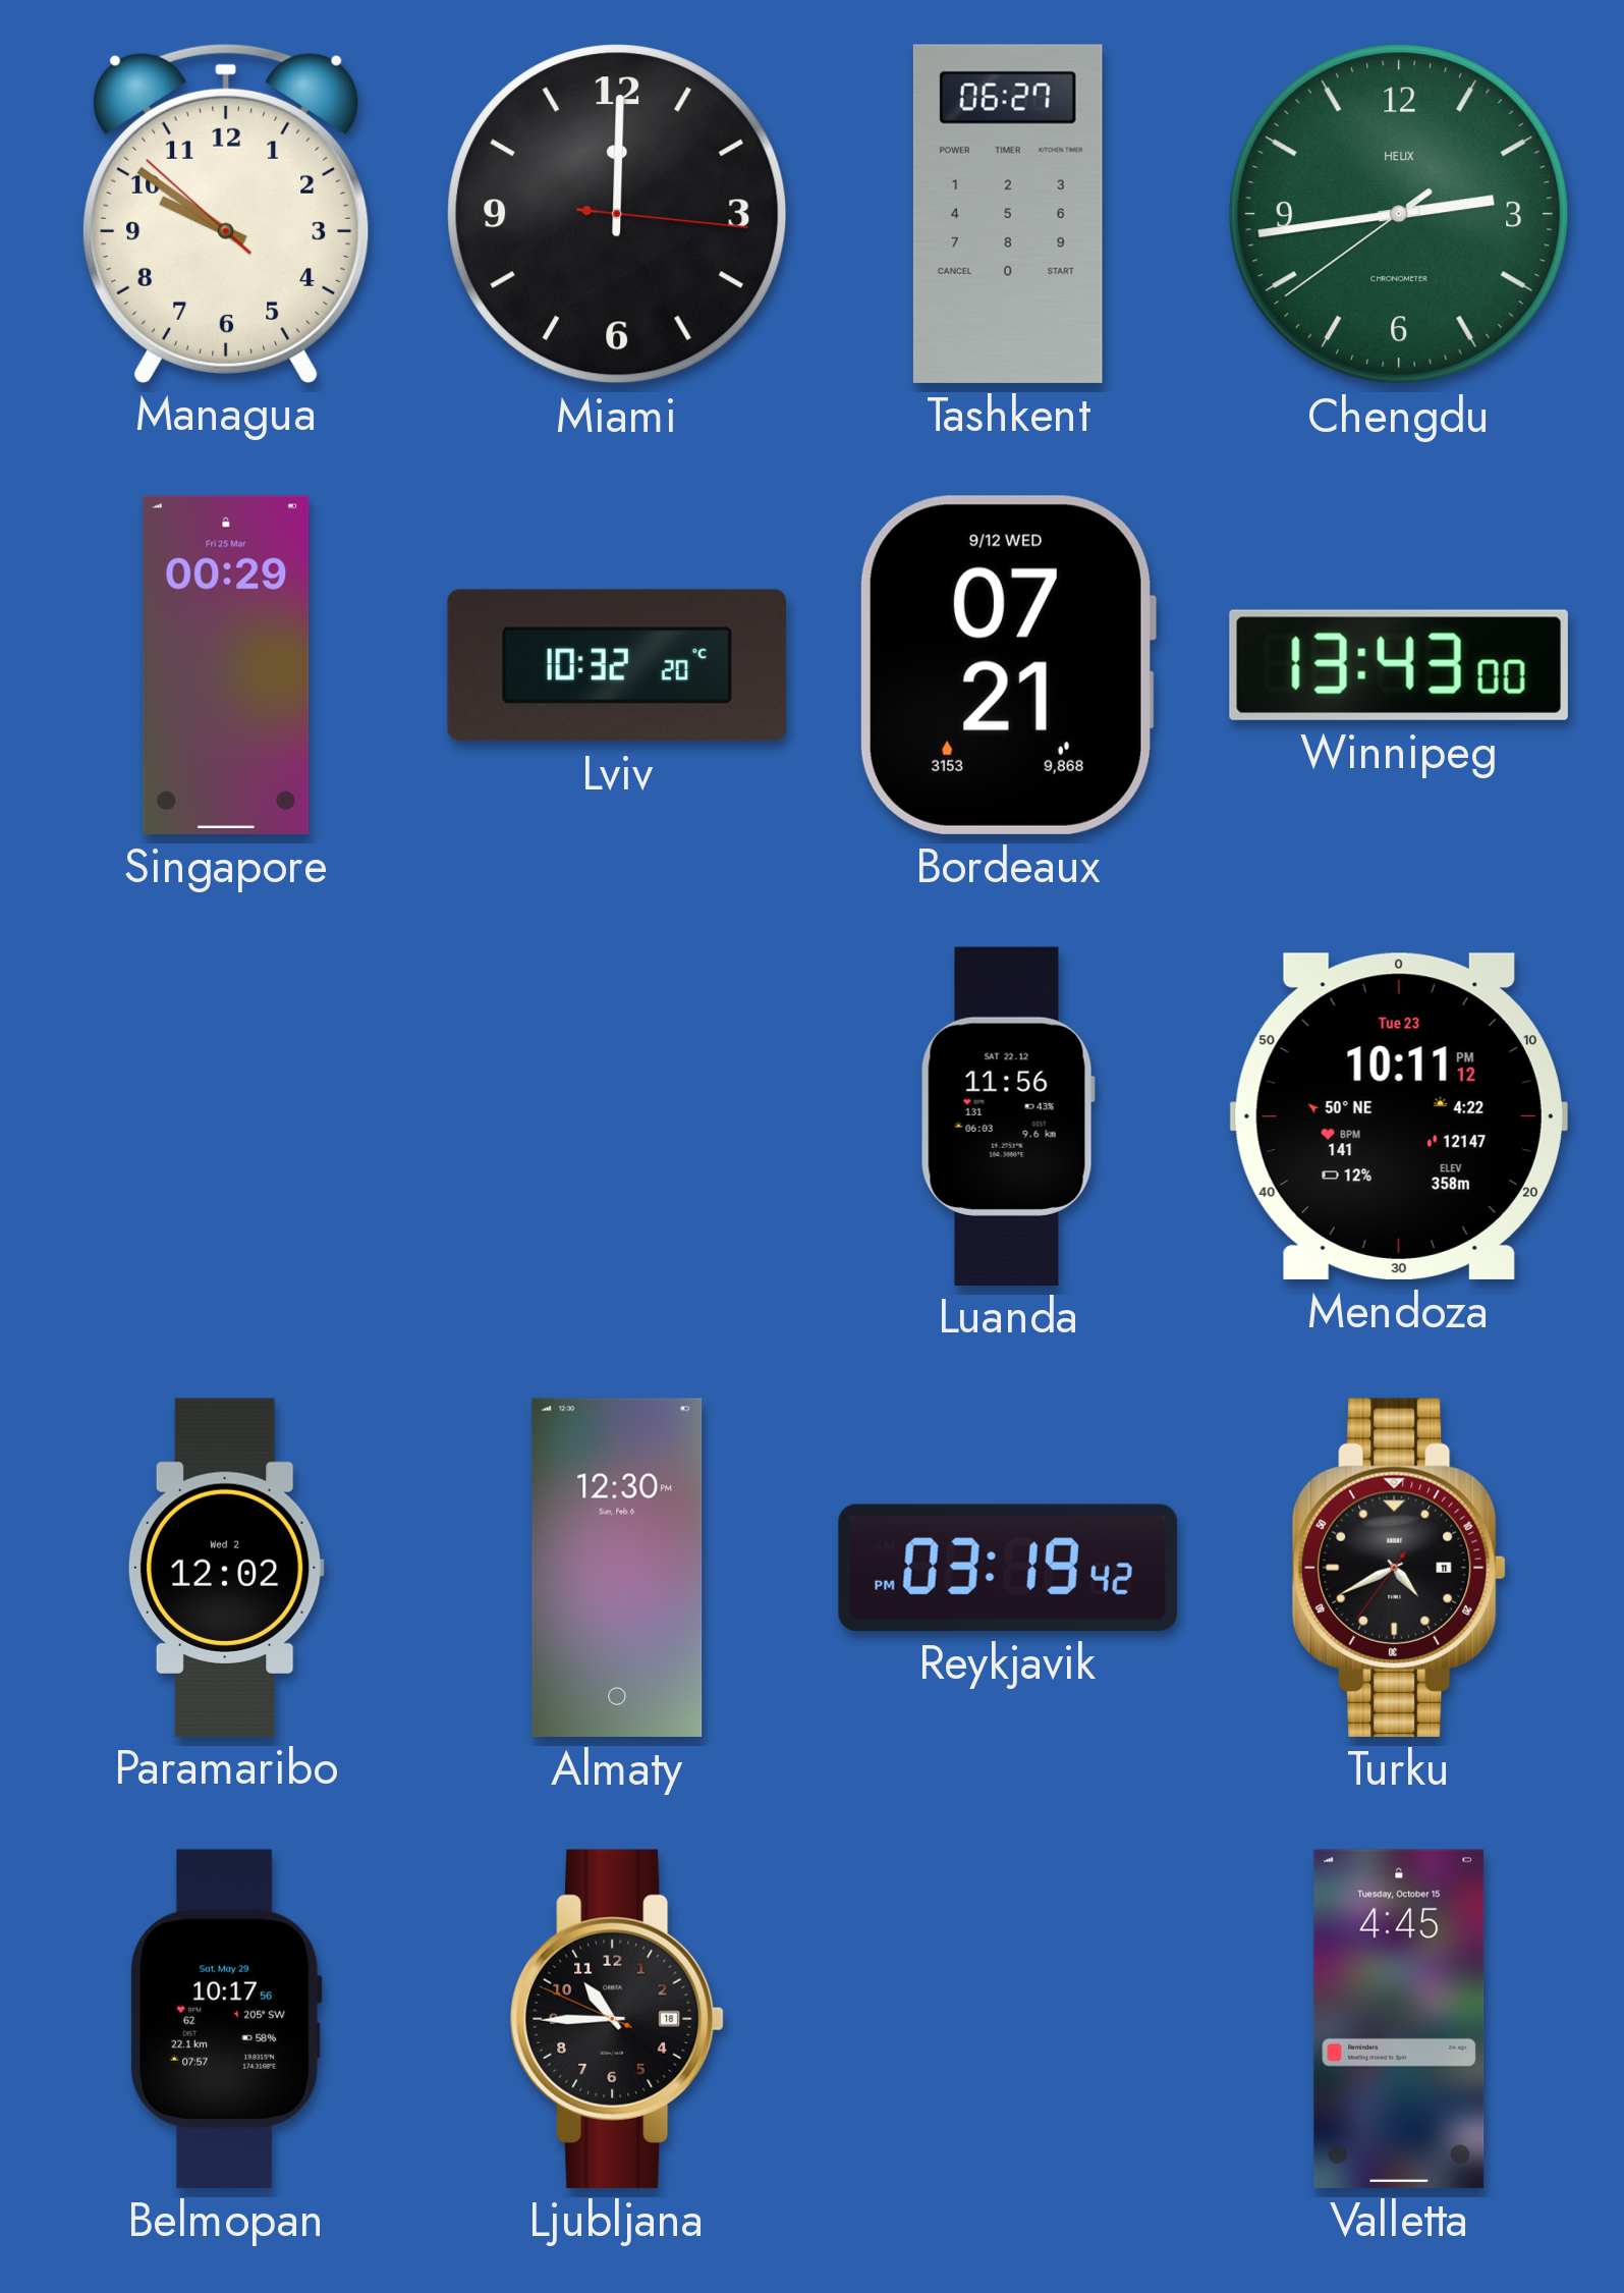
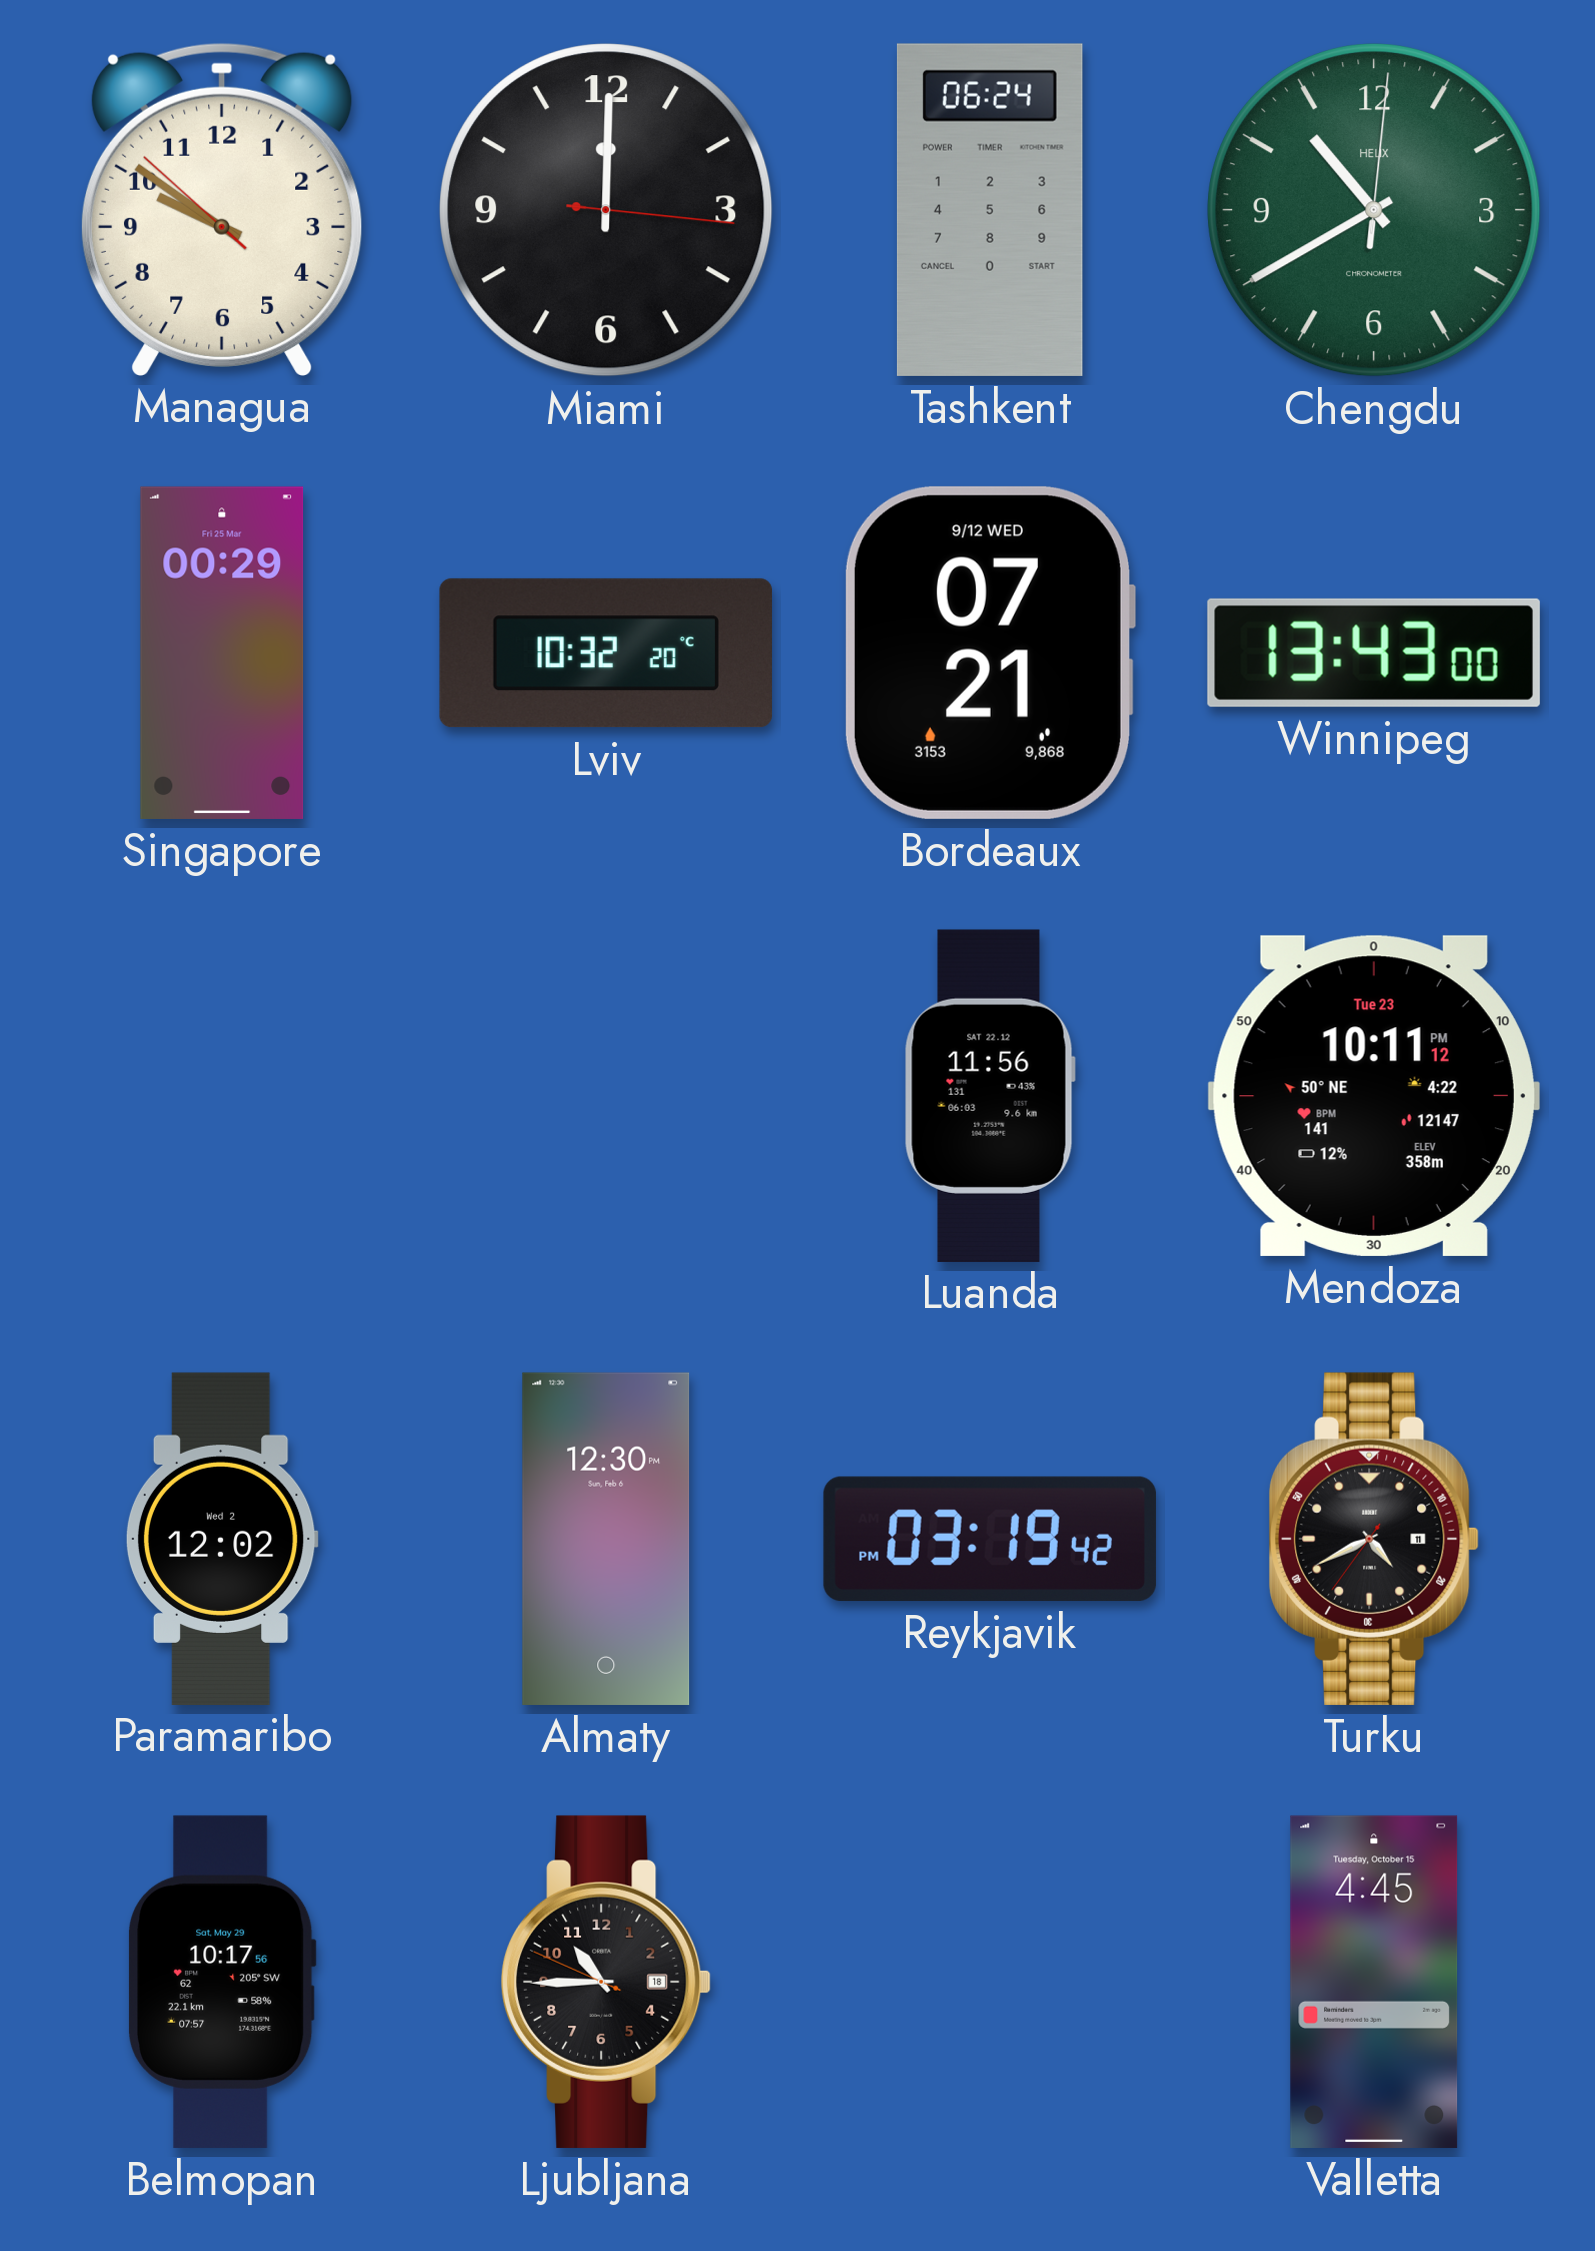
Tashkent: 06:27 -> 06:24
Chengdu: 2:43 -> 10:40
